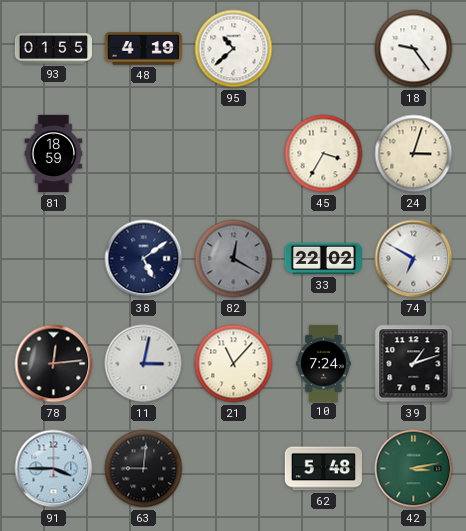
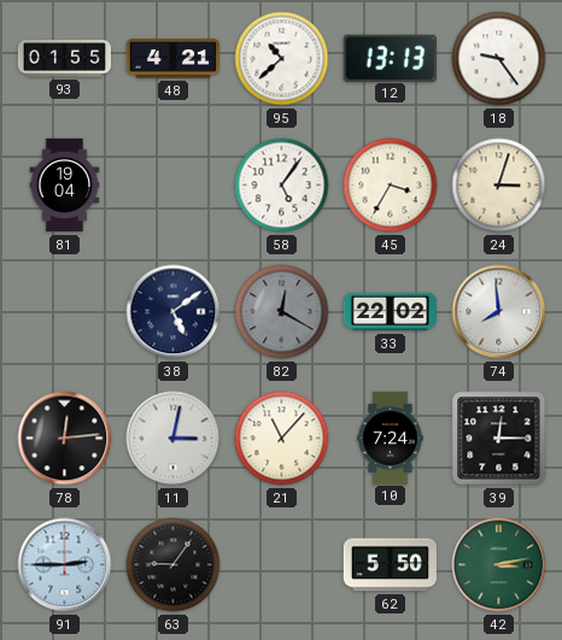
48: 4:19 -> 4:21
12: none -> 13:13
81: 18:59 -> 19:04
58: none -> 5:06
74: 6:50 -> 7:59
39: 1:12 -> 12:15
91: 3:45 -> 2:45
63: 9:01 -> 9:06
62: 5:48 -> 5:50
